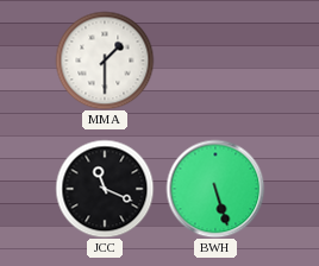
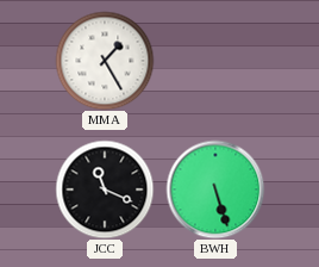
MMA: 1:30 -> 1:25
